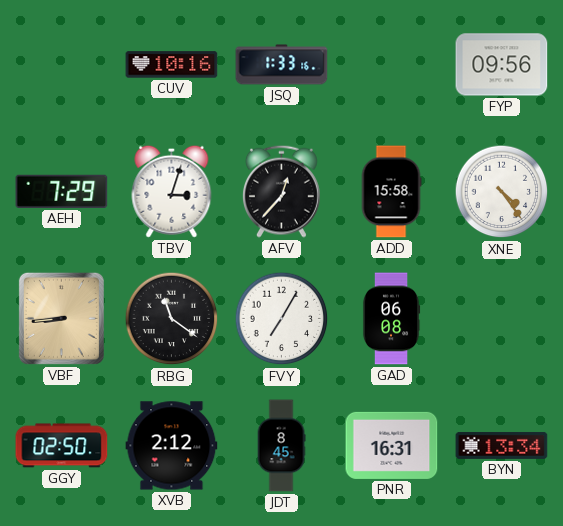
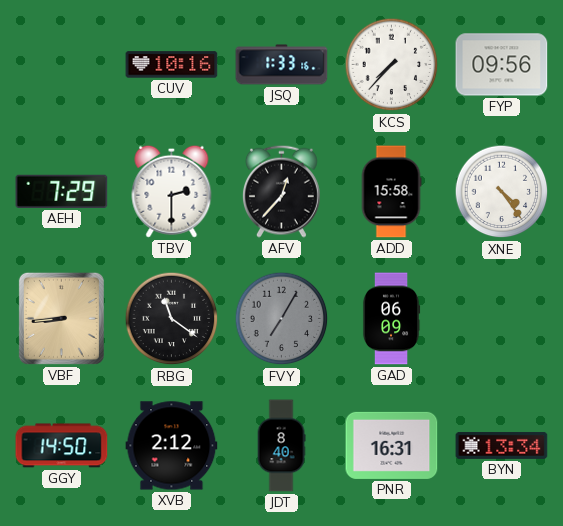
KCS: none -> 7:37
TBV: 3:03 -> 2:30
FVY dial: white -> grey
GAD: 06:08 -> 06:09
GGY: 02:50 -> 14:50
JDT: 8:45 -> 8:40
